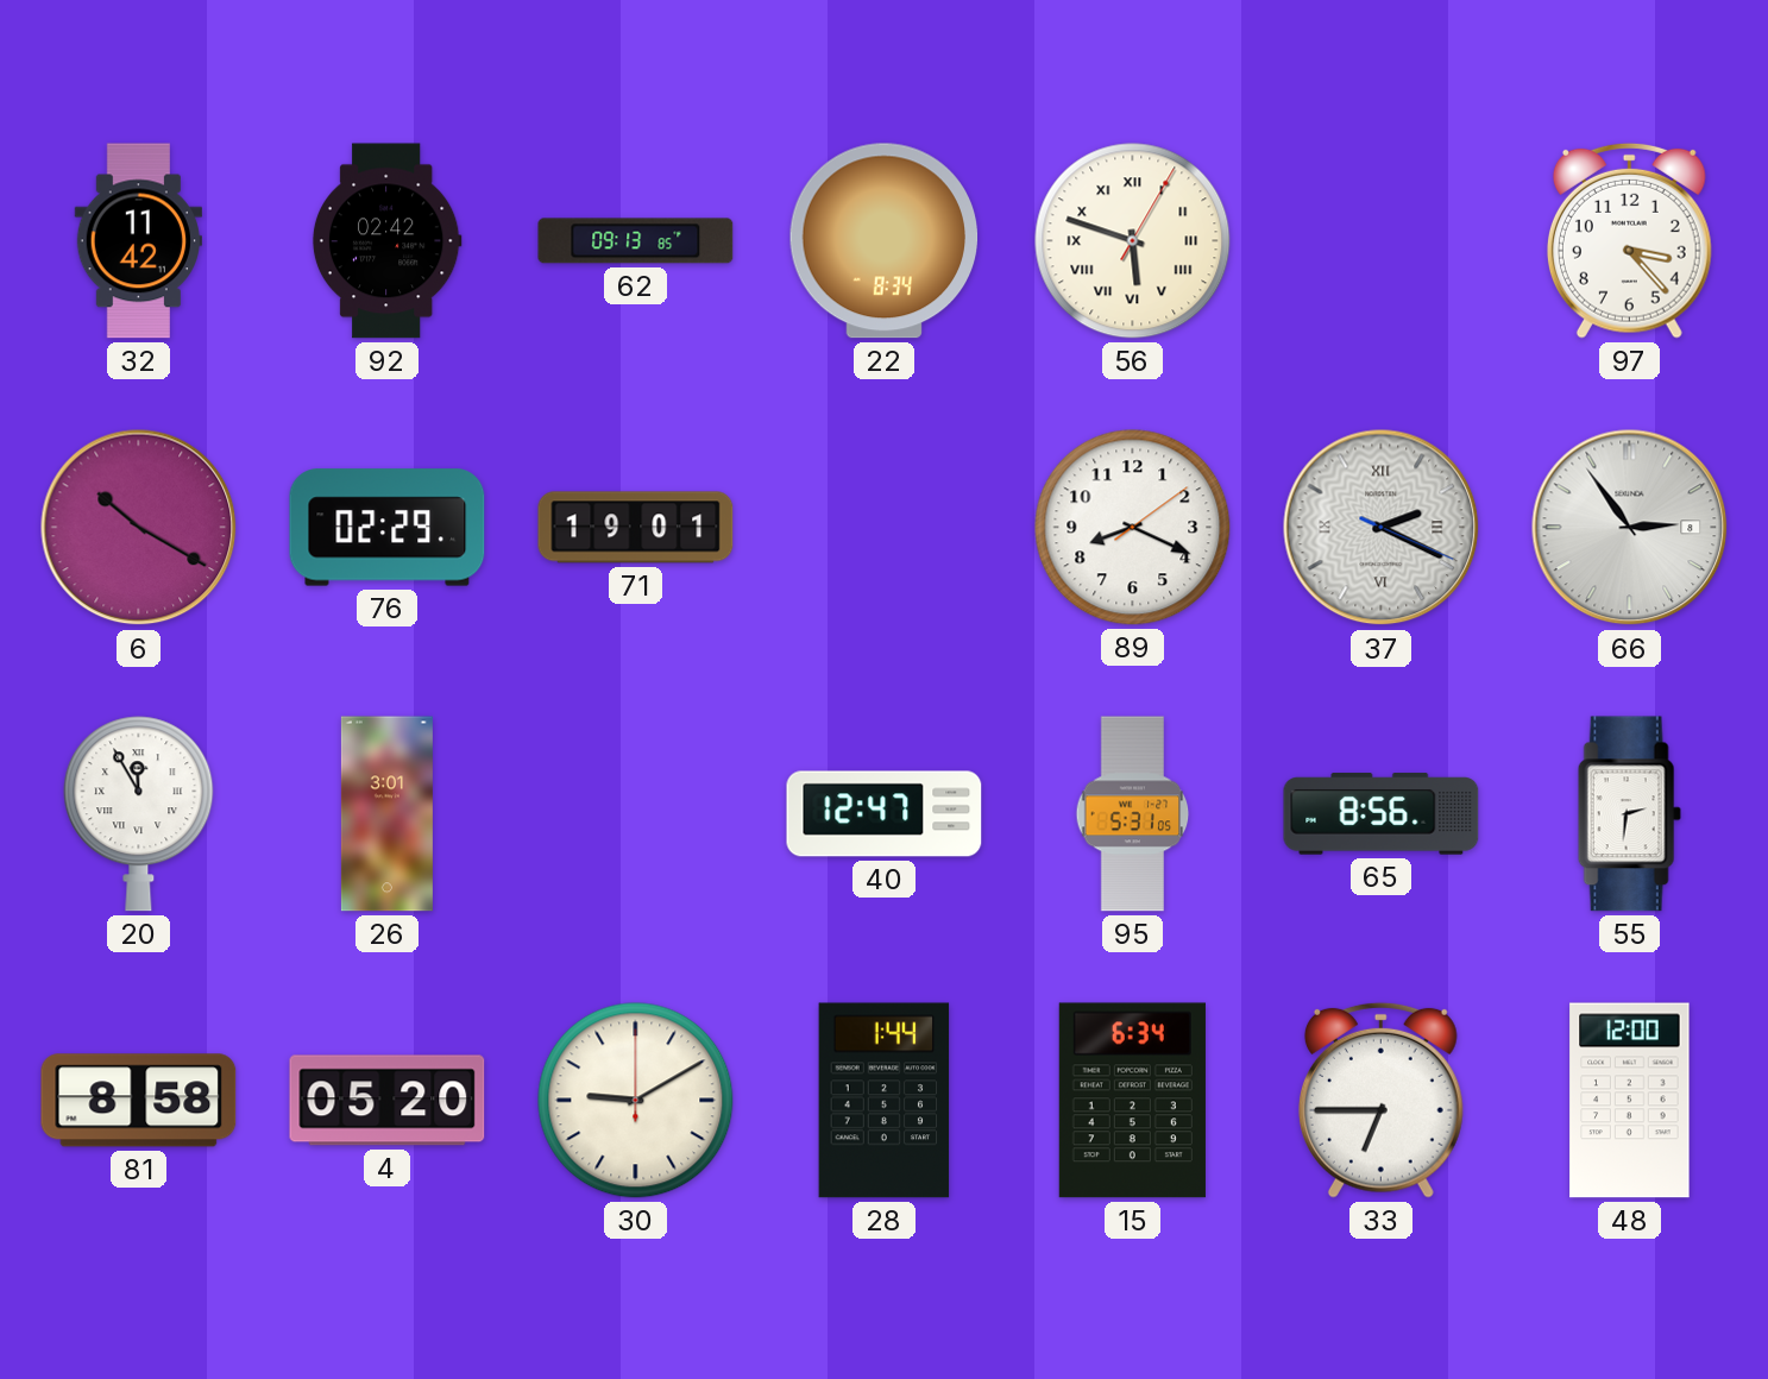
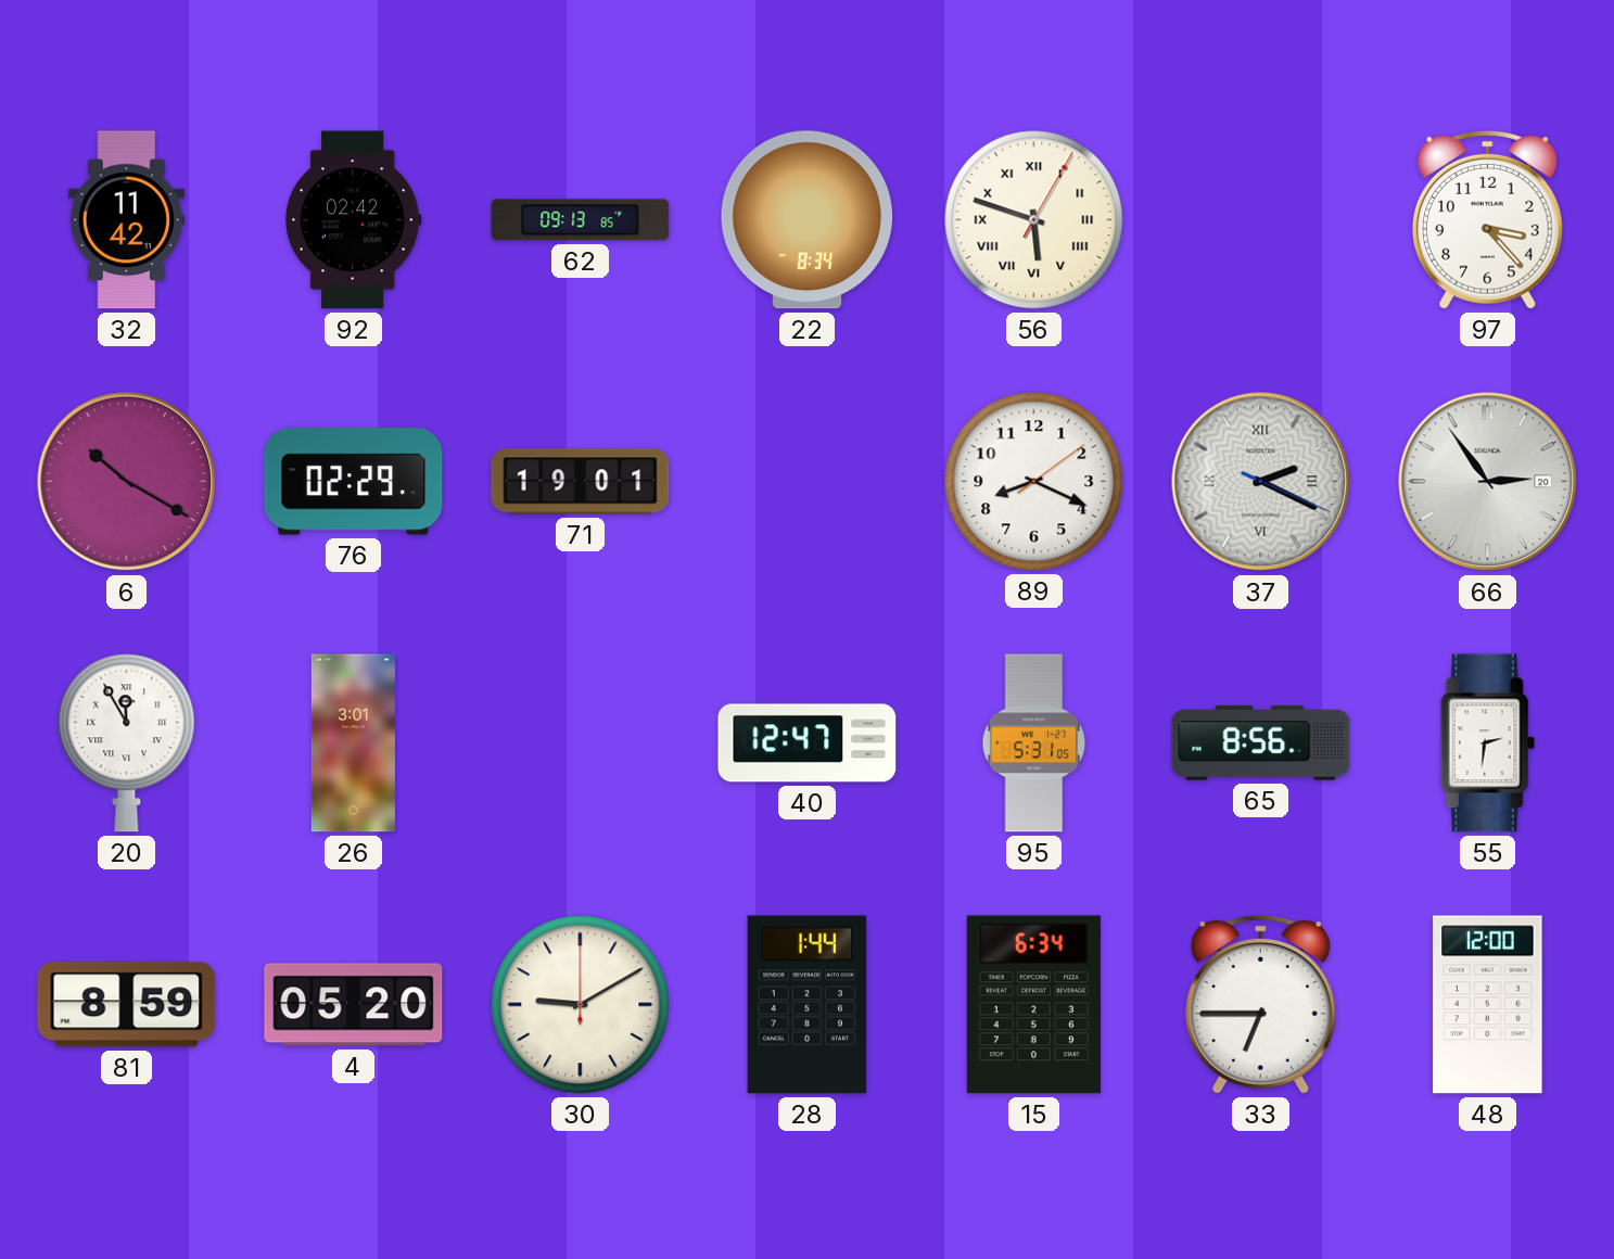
66 date: 8 -> 20
81: 8:58 -> 8:59
